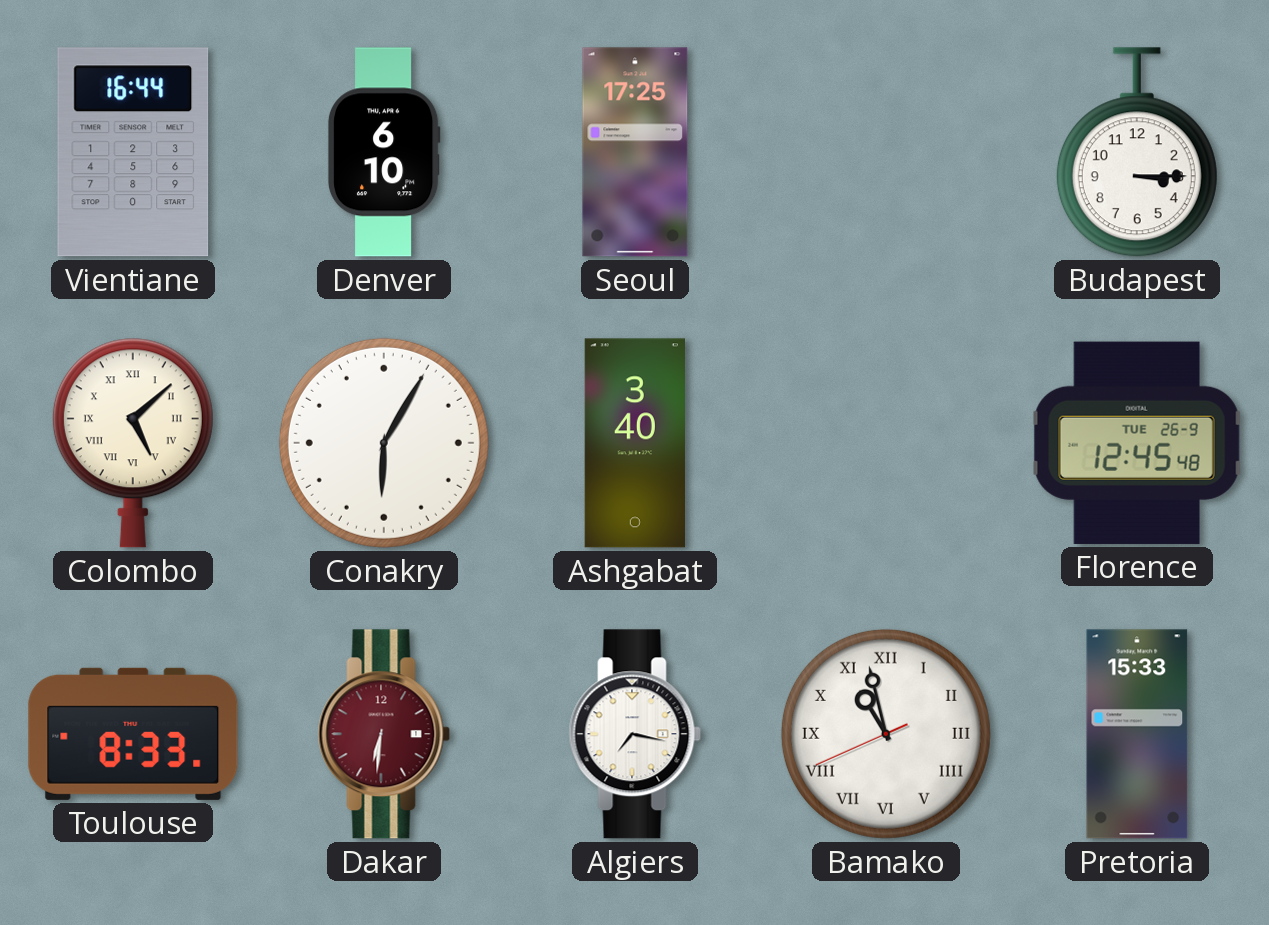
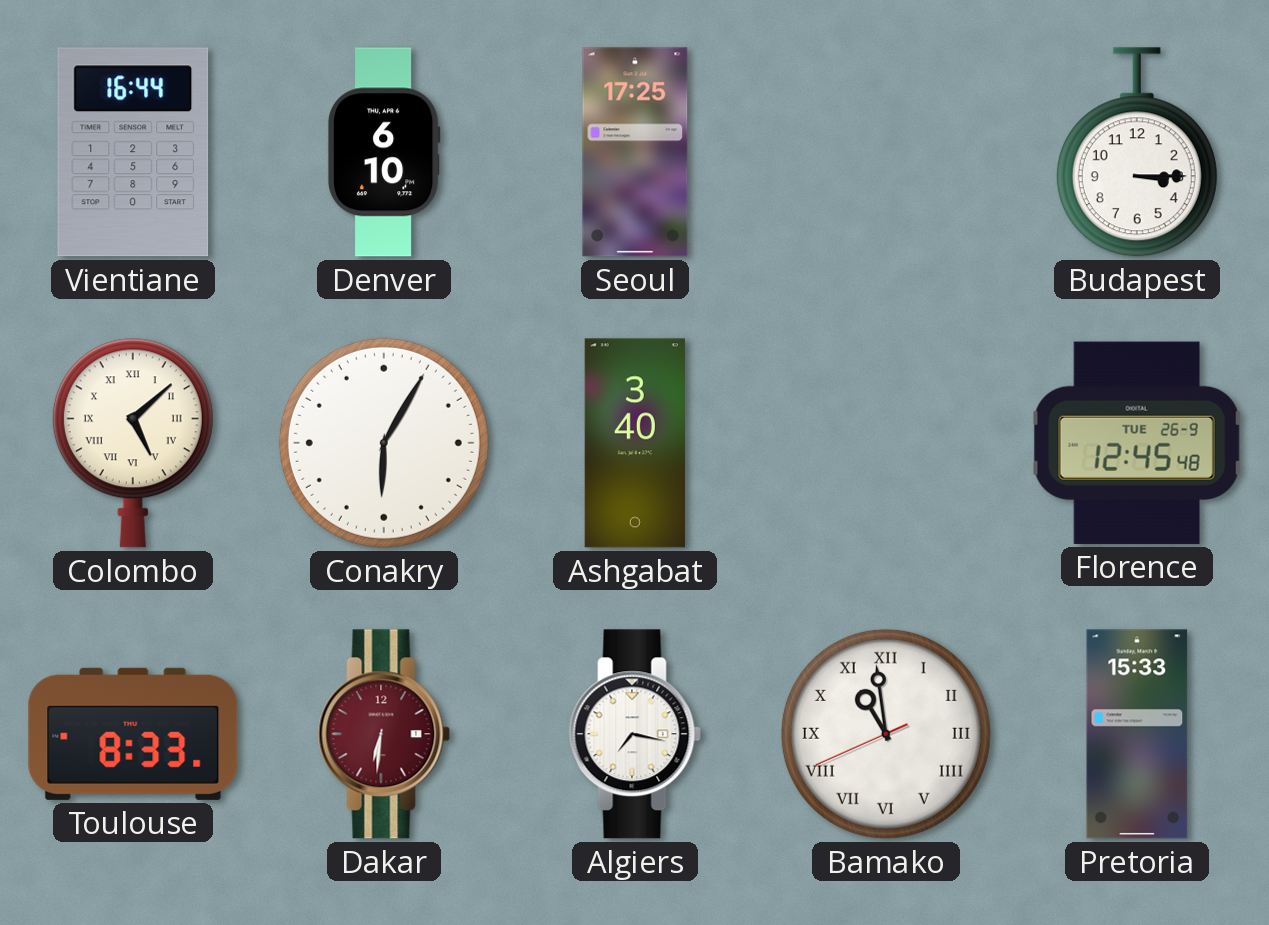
Bamako: 10:57 -> 10:58
